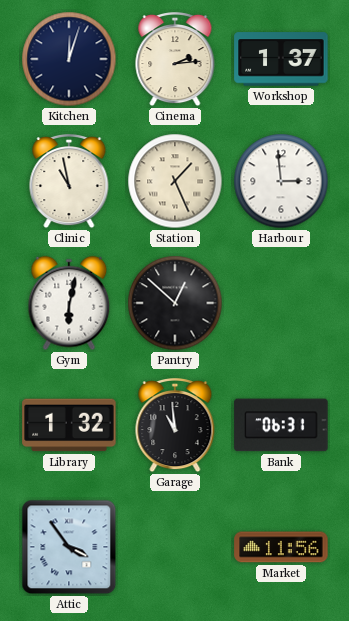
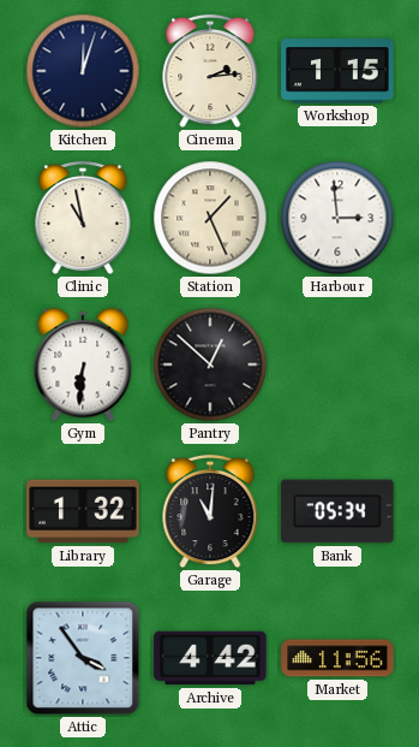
Workshop: 1:37 -> 1:15
Gym: 6:02 -> 6:31
Garage: 10:59 -> 11:01
Bank: 06:31 -> 05:34
Archive: none -> 4:42
